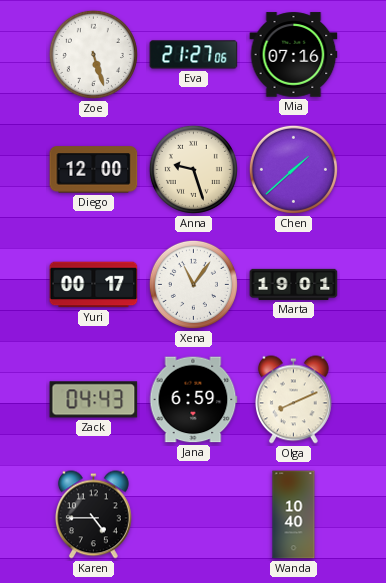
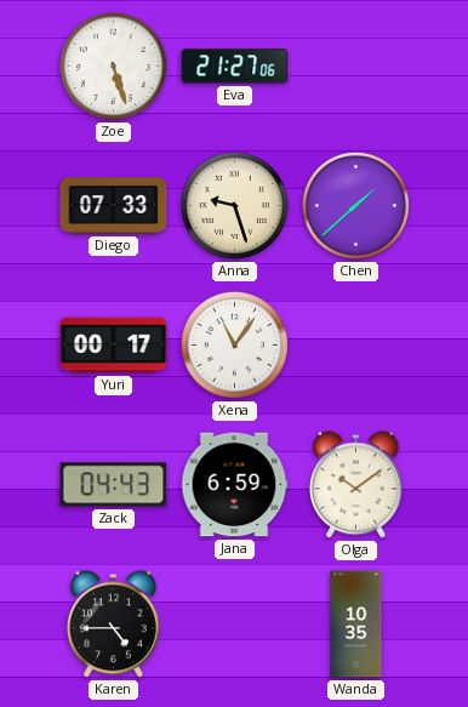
Mia: 07:16 -> none
Diego: 12:00 -> 07:33
Marta: 19:01 -> none
Olga: 8:11 -> 10:09
Wanda: 10:40 -> 10:35
